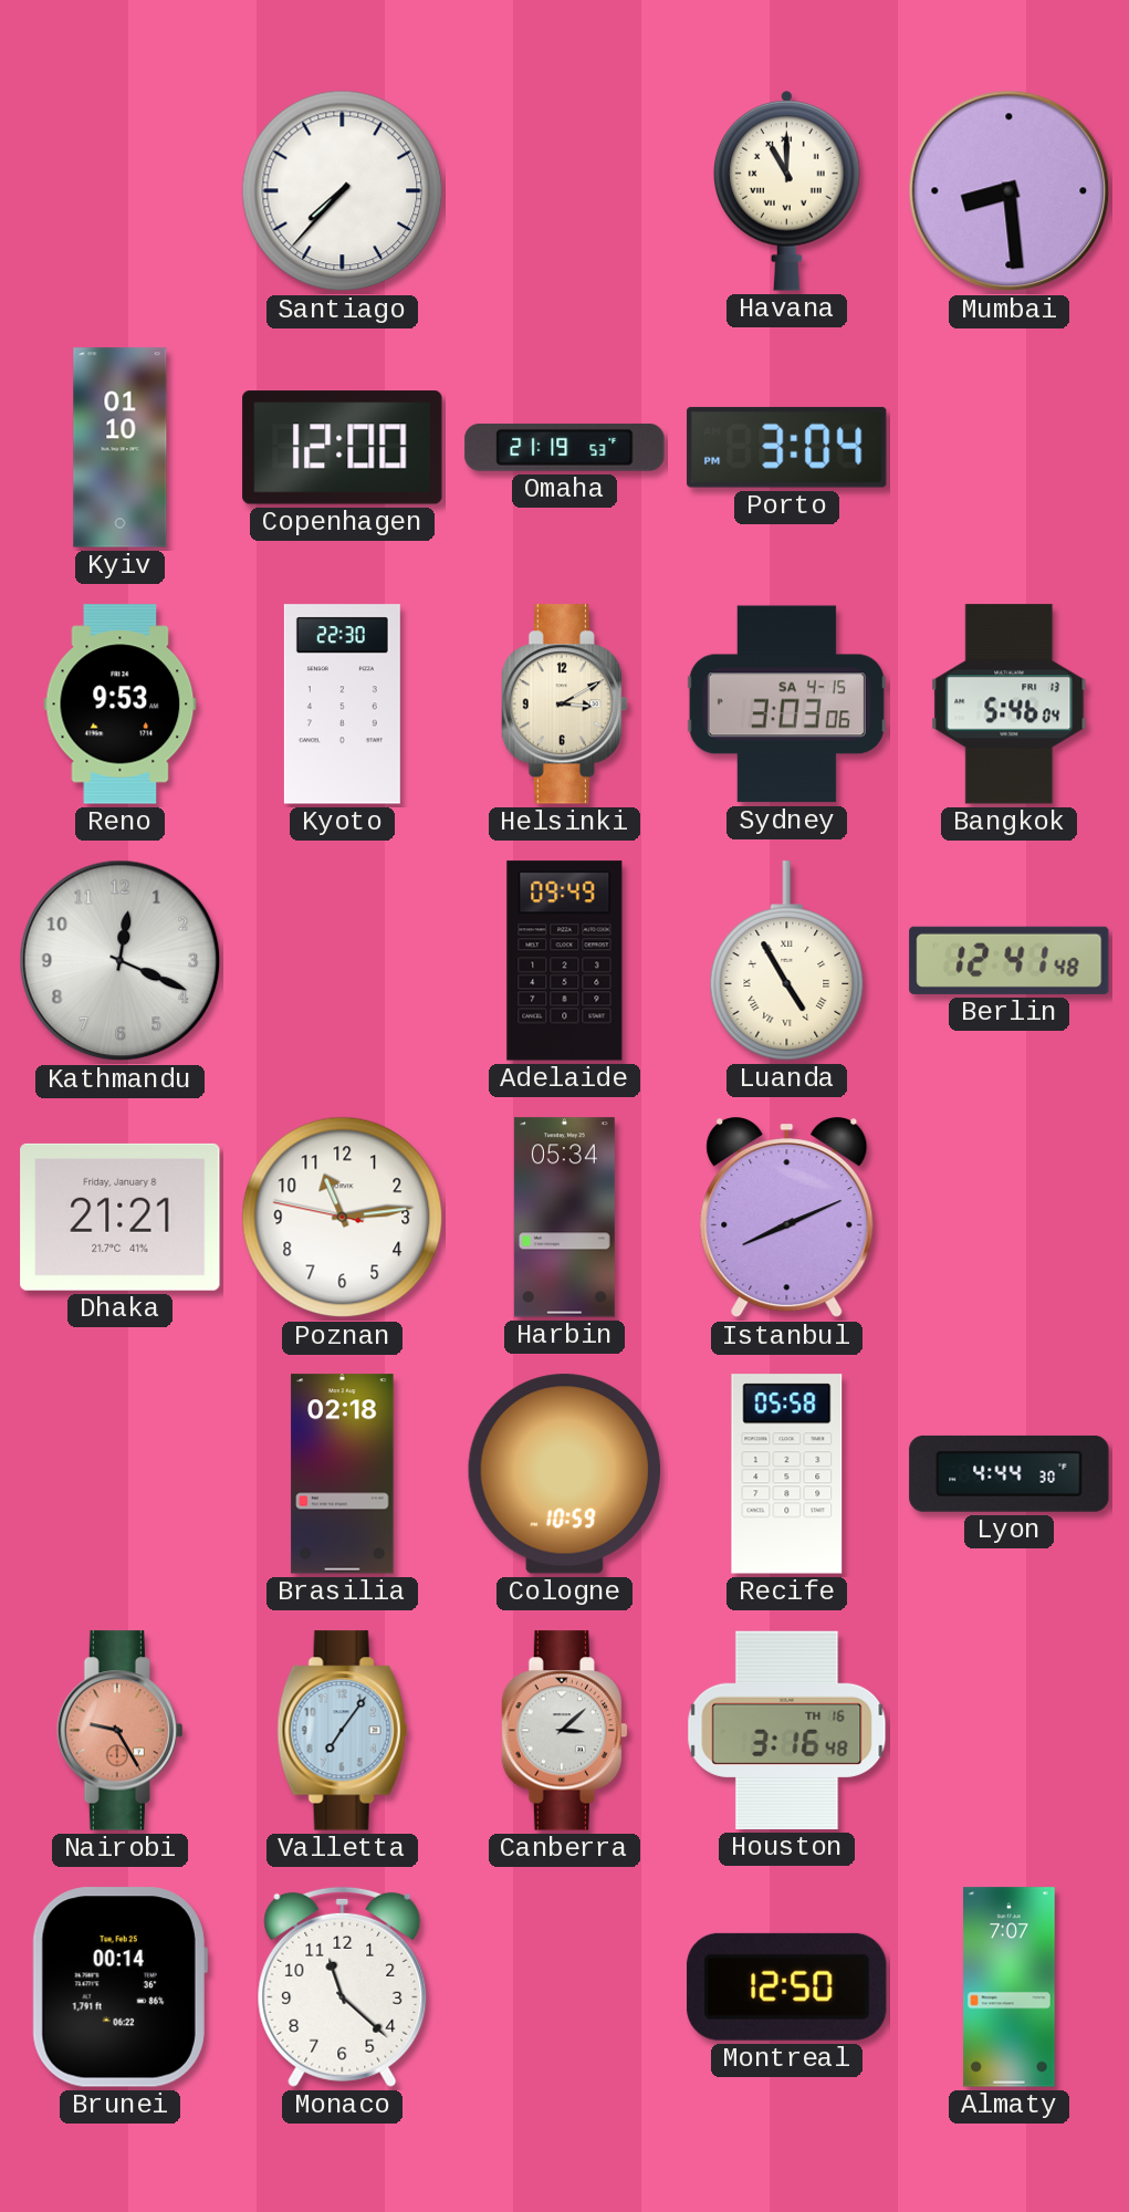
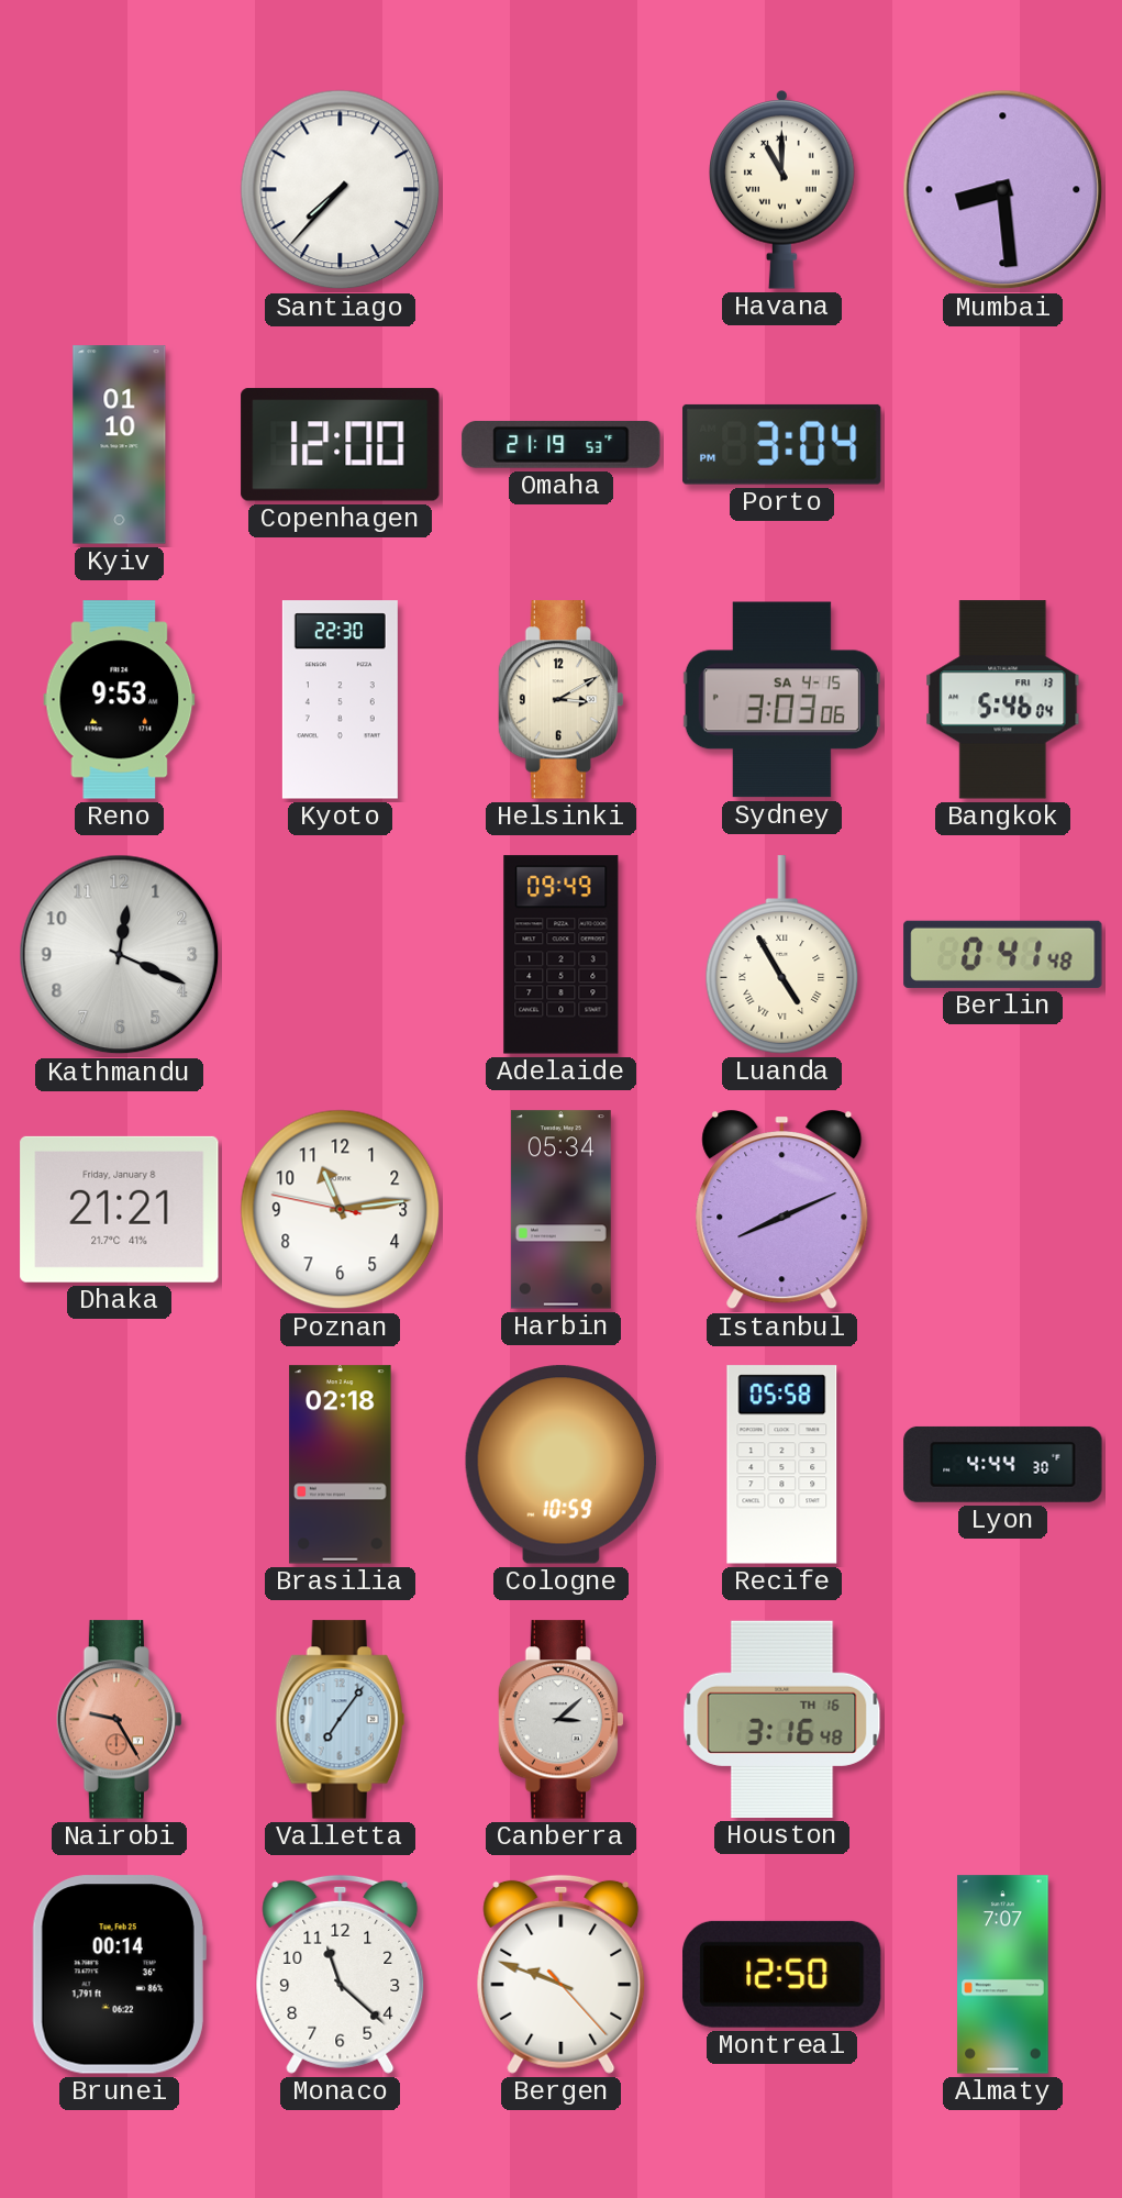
Berlin: 12:41 -> 0:41
Bergen: none -> 9:48
